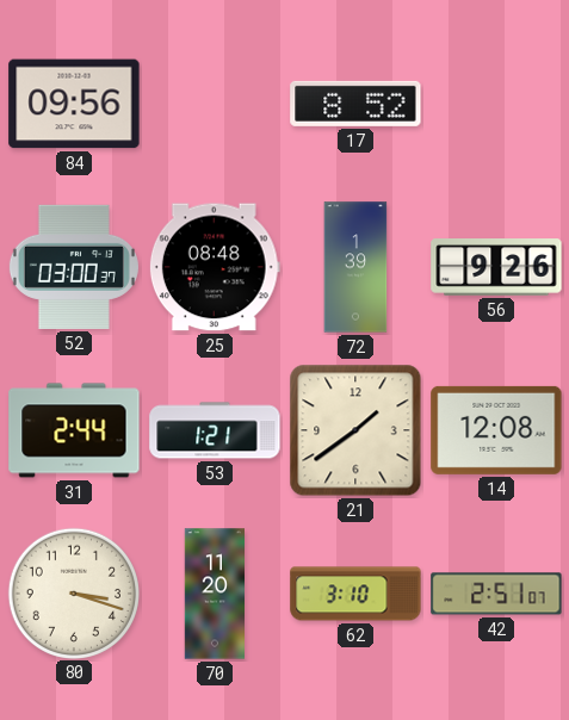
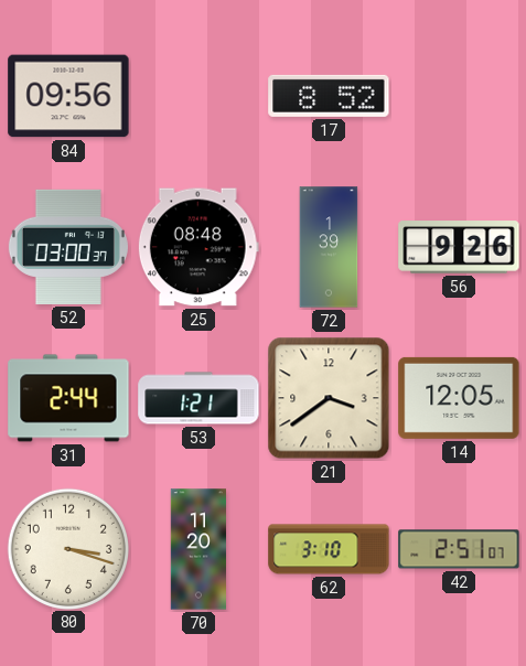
21: 1:39 -> 3:39
14: 12:08 -> 12:05
